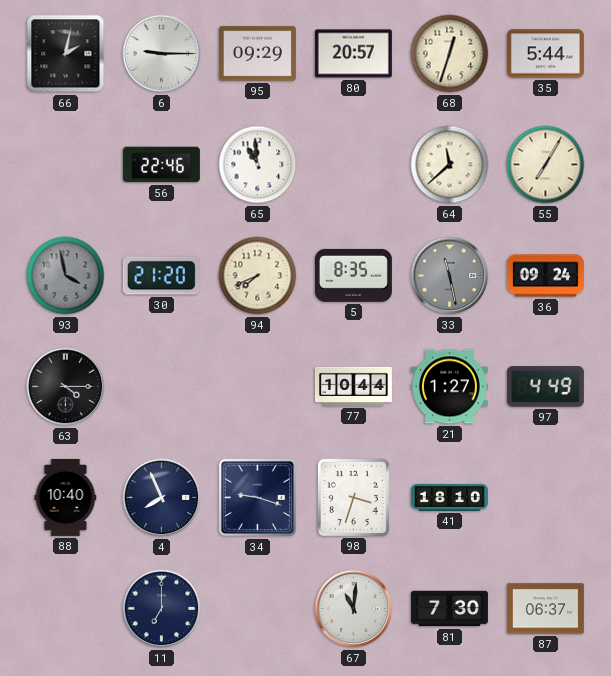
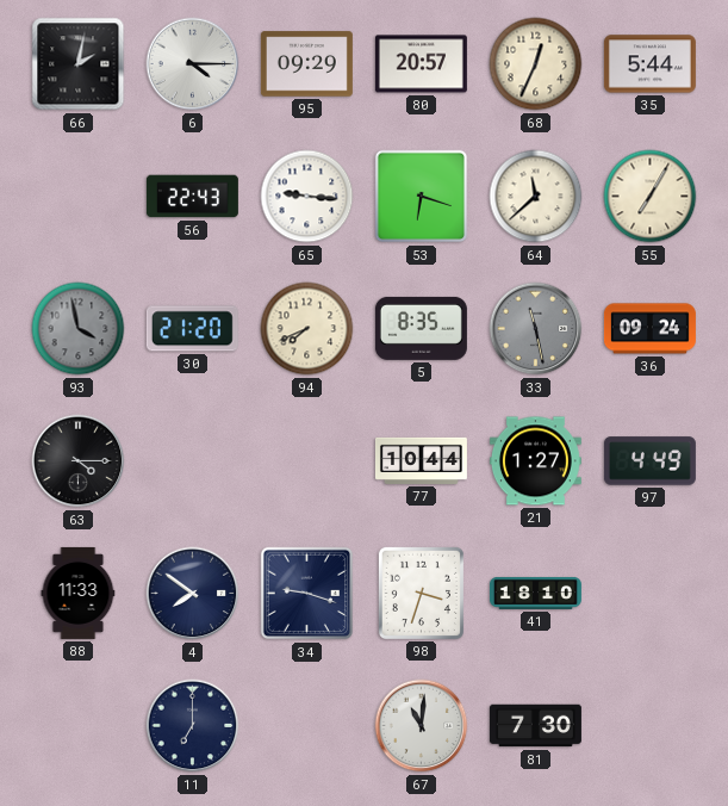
6: 9:15 -> 4:15
68: 12:33 -> 12:34
56: 22:46 -> 22:43
65: 10:59 -> 9:16
53: none -> 6:18
88: 10:40 -> 11:33
4: 7:56 -> 7:51
87: 06:37 -> none
